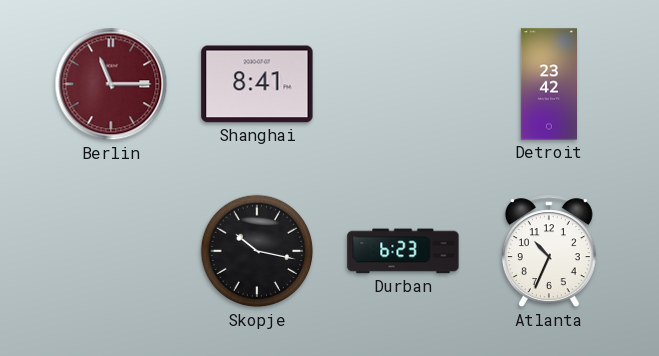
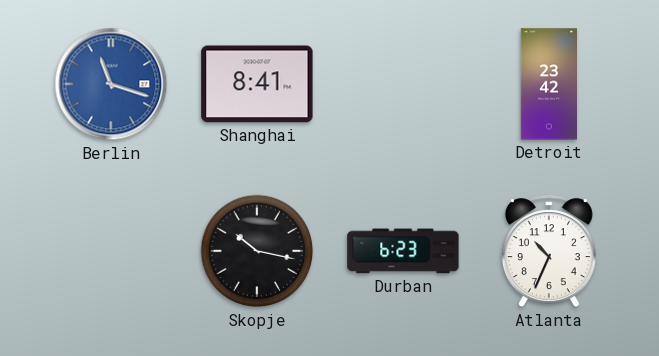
Berlin: 11:15 -> 11:18
Berlin dial: burgundy -> blue
